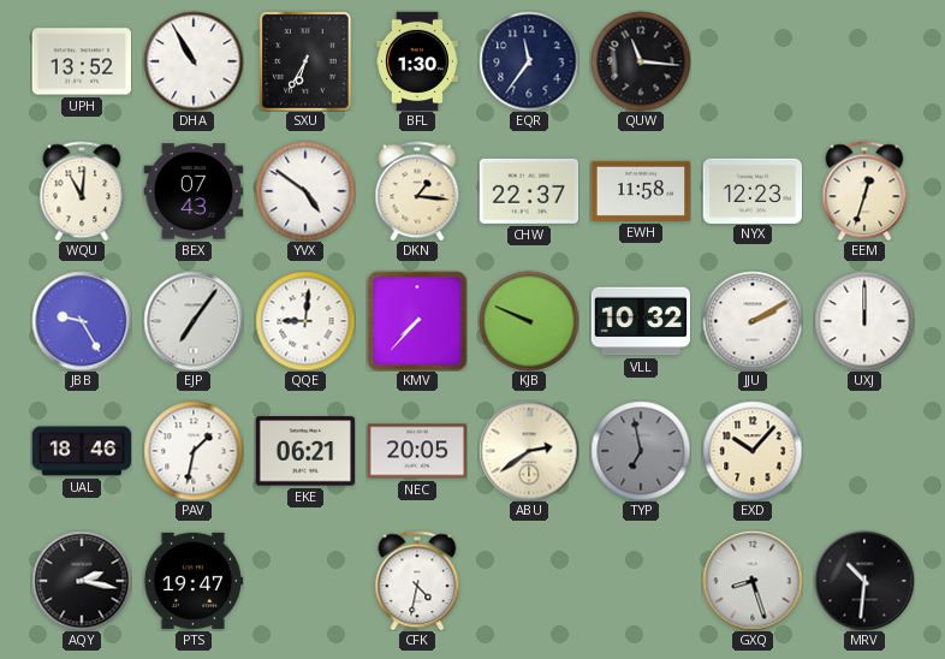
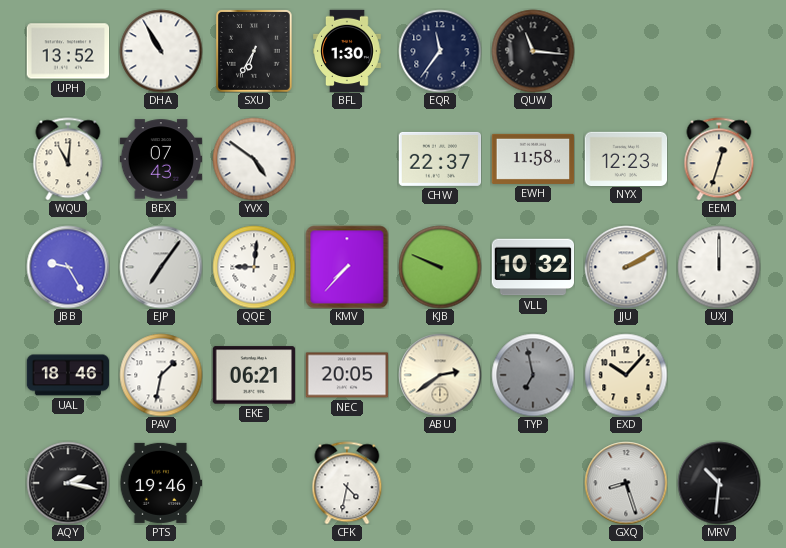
DKN: 1:16 -> none
PTS: 19:47 -> 19:46
